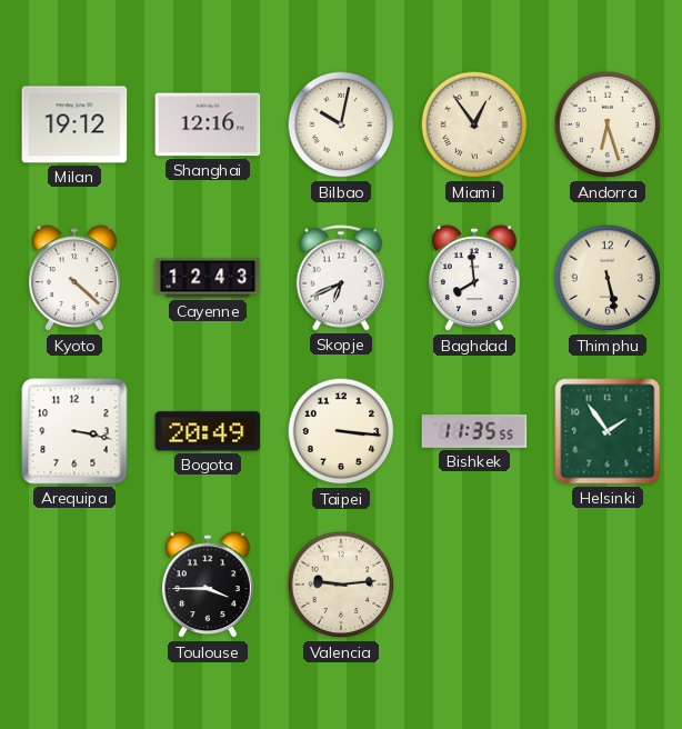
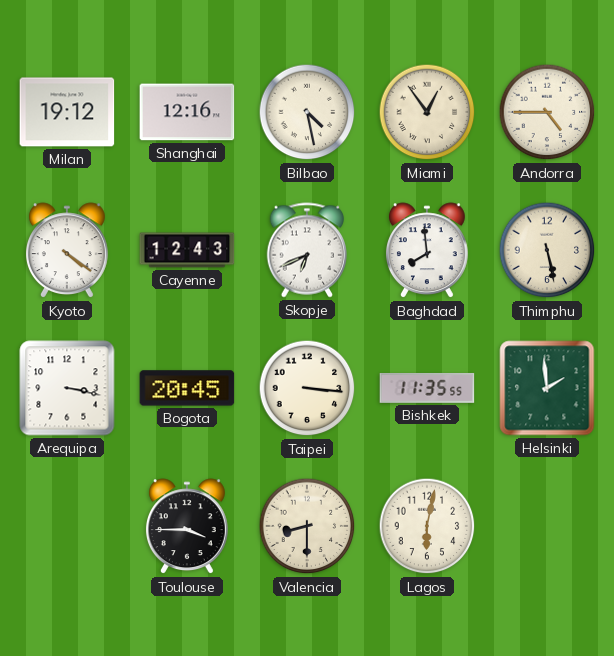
Bilbao: 10:02 -> 4:28
Andorra: 6:27 -> 4:45
Kyoto: 4:22 -> 4:21
Bogota: 20:49 -> 20:45
Helsinki: 1:54 -> 1:59
Valencia: 9:14 -> 8:30
Lagos: none -> 6:02
